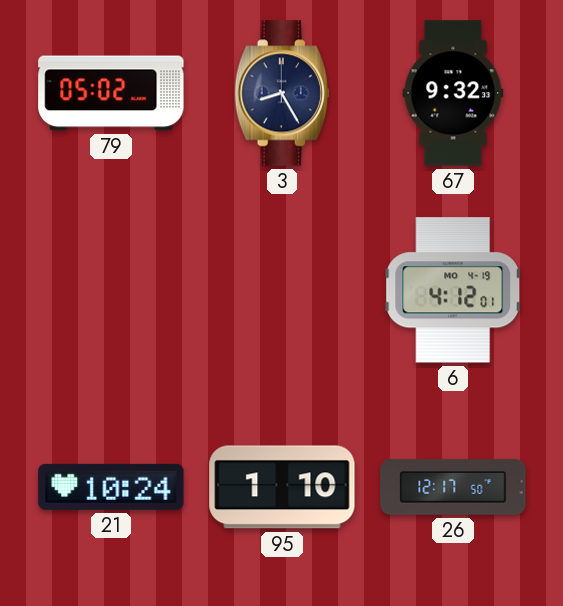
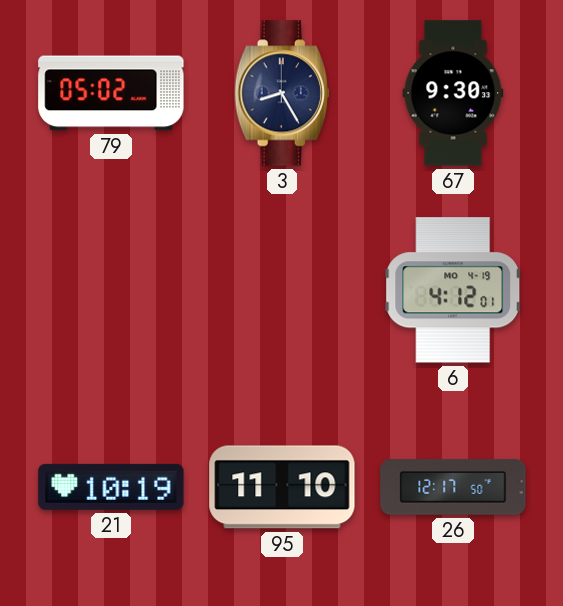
67: 9:32 -> 9:30
21: 10:24 -> 10:19
95: 1:10 -> 11:10
